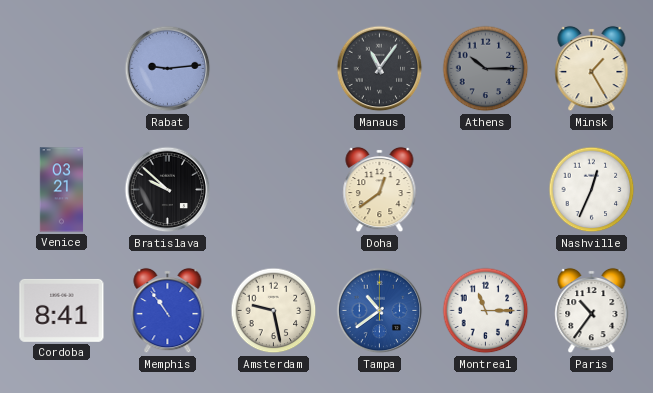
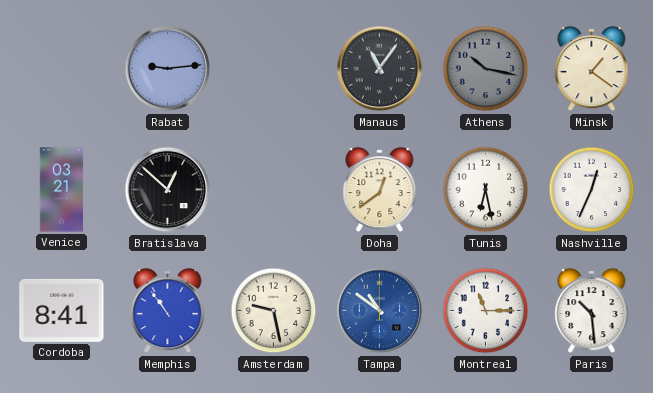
Athens: 10:15 -> 10:17
Minsk: 1:25 -> 1:21
Bratislava: 9:52 -> 12:52
Tunis: none -> 6:28
Tampa: 10:39 -> 10:51
Paris: 10:36 -> 10:29
